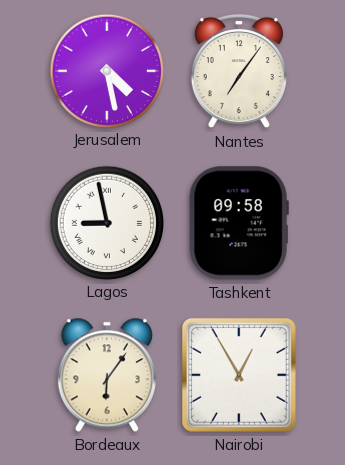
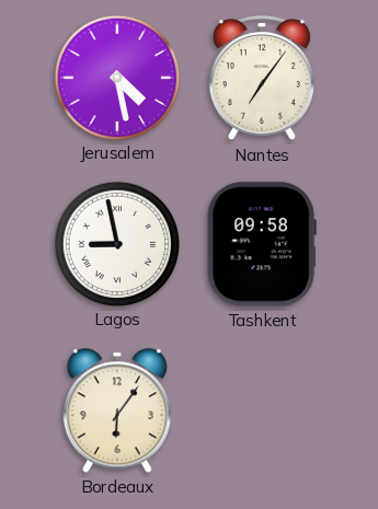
Nairobi: 12:55 -> none
